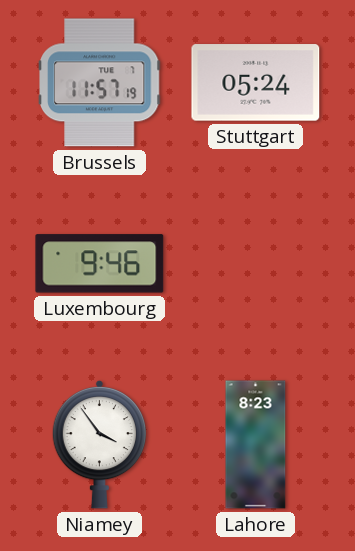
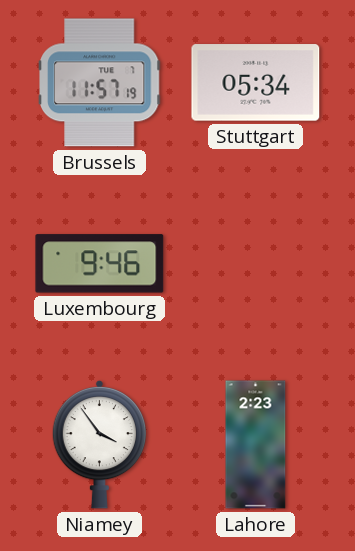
Stuttgart: 05:24 -> 05:34
Lahore: 8:23 -> 2:23
